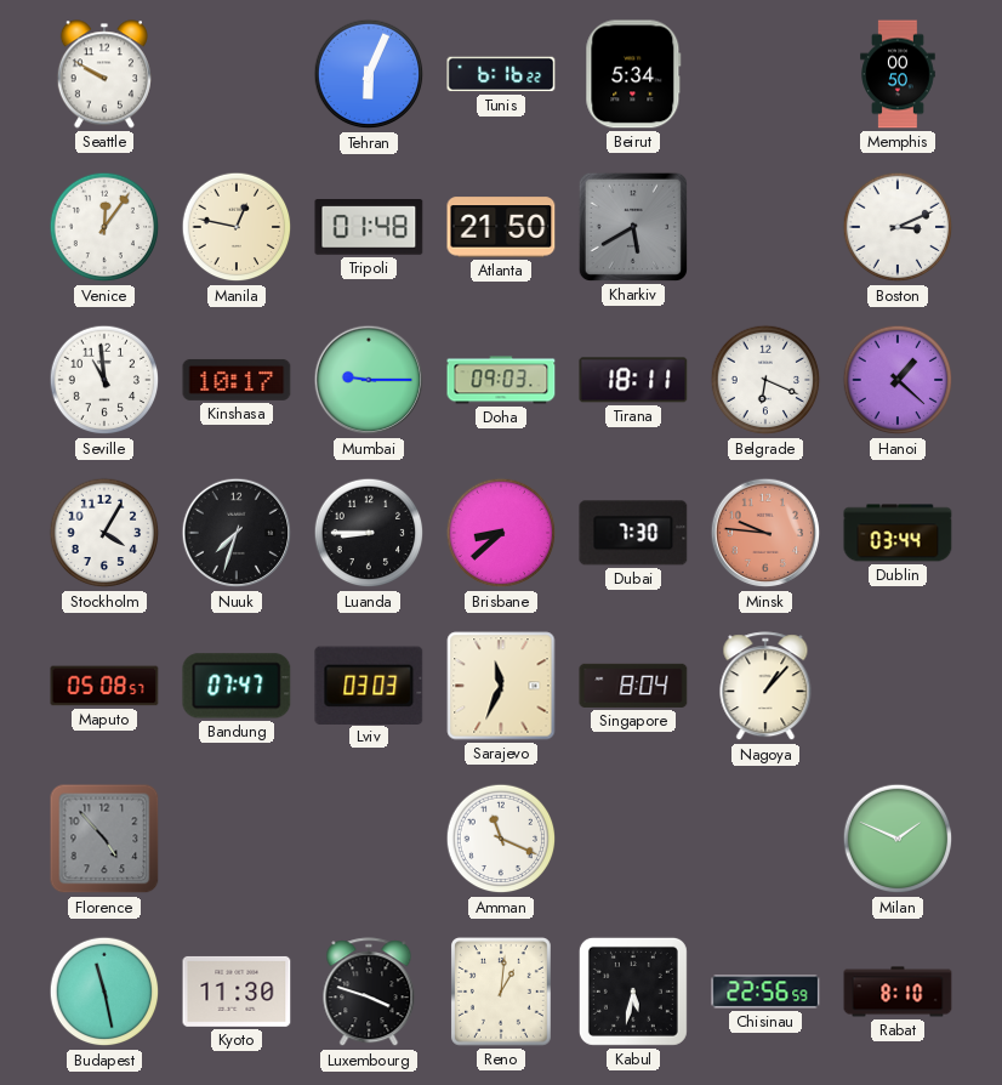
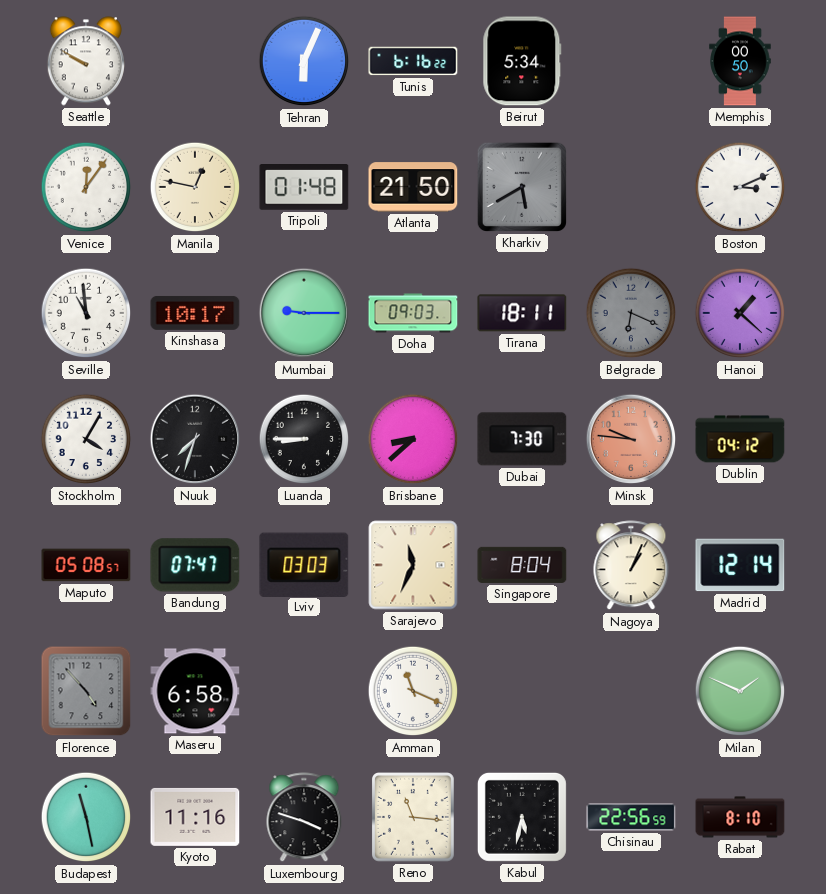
Belgrade dial: white -> grey
Dublin: 03:44 -> 04:12
Nagoya: 1:07 -> 1:04
Madrid: none -> 12:14
Maseru: none -> 6:58
Kyoto: 11:30 -> 11:16
Reno: 1:01 -> 11:16
